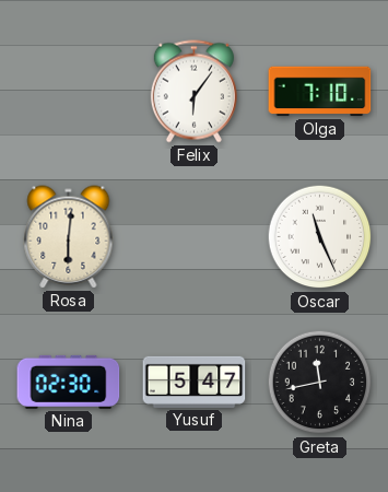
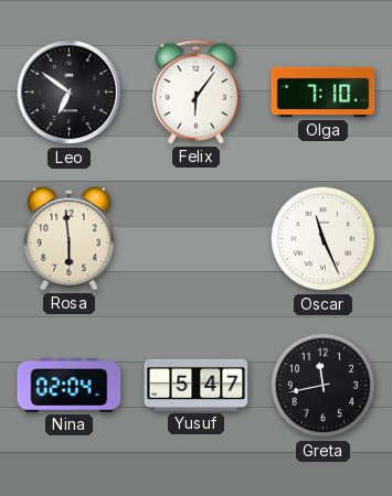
Leo: none -> 6:51
Rosa: 6:01 -> 5:59
Nina: 02:30 -> 02:04
